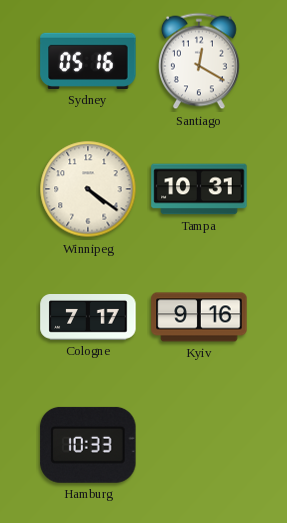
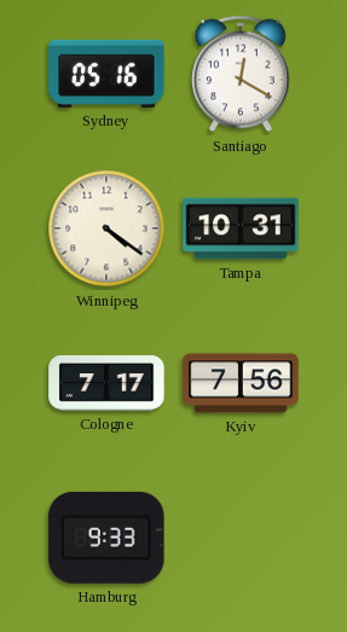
Kyiv: 9:16 -> 7:56
Hamburg: 10:33 -> 9:33
